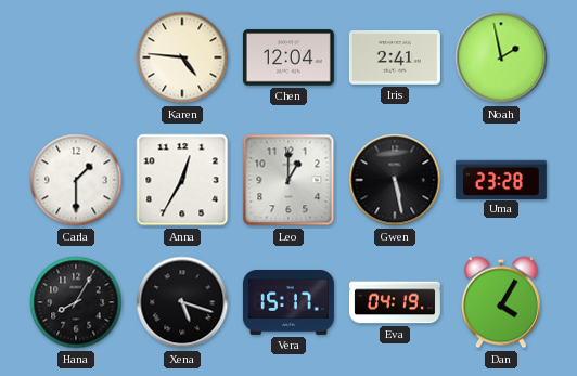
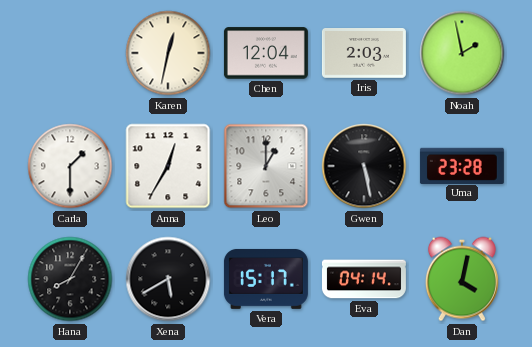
Karen: 4:46 -> 12:32
Iris: 2:41 -> 2:03
Xena: 5:18 -> 5:40
Eva: 04:19 -> 04:14
Dan: 4:05 -> 4:02
